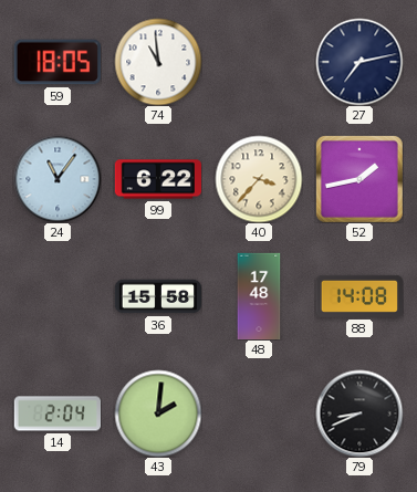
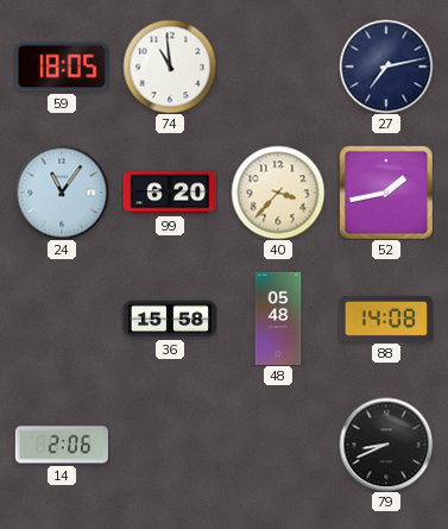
99: 6:22 -> 6:20
48: 17:48 -> 05:48
14: 2:04 -> 2:06
43: 2:01 -> none
